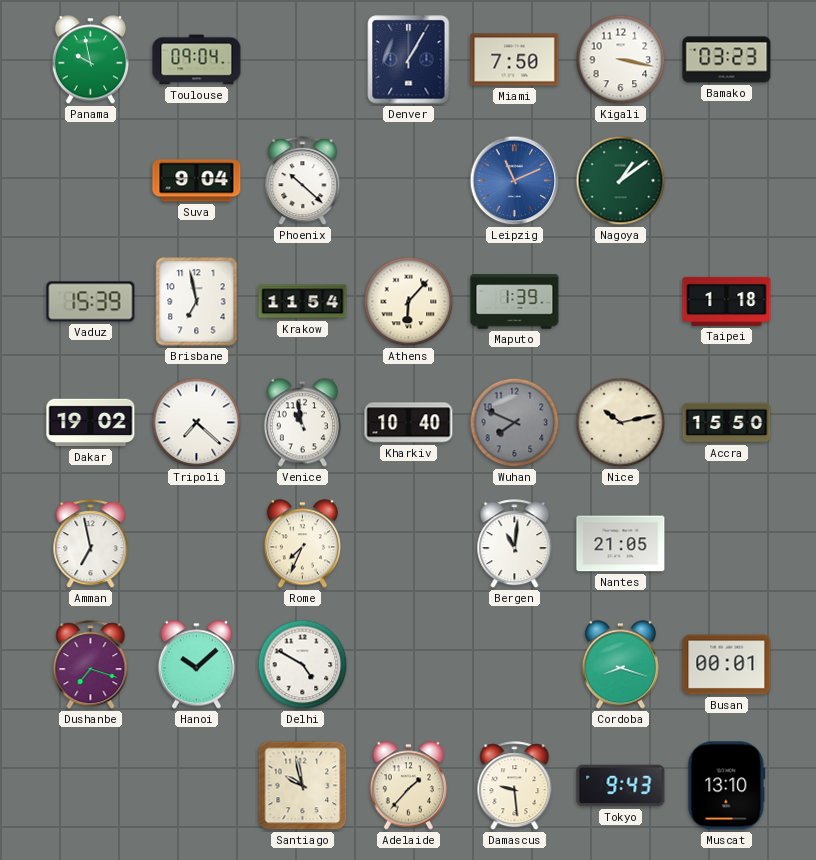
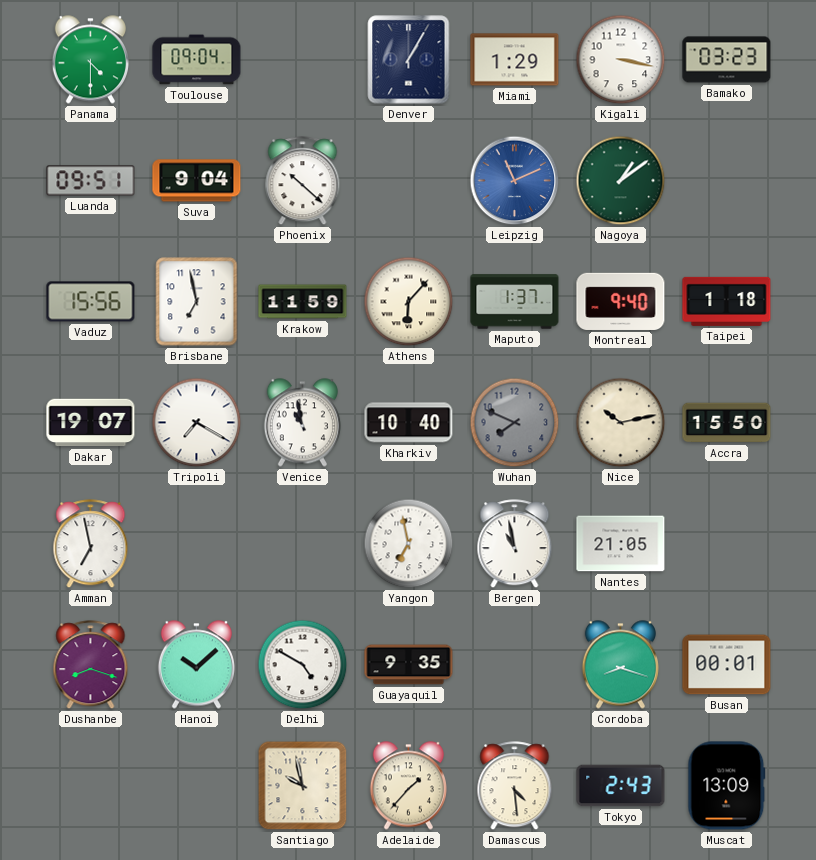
Panama: 9:58 -> 4:30
Miami: 7:50 -> 1:29
Luanda: none -> 09:51
Vaduz: 15:39 -> 15:56
Krakow: 11:54 -> 11:59
Maputo: 1:39 -> 1:37
Montreal: none -> 9:40
Dakar: 19:02 -> 19:07
Tripoli: 7:22 -> 7:20
Rome: 7:34 -> none
Yangon: none -> 6:58
Bergen: 11:01 -> 10:58
Dushanbe: 7:18 -> 8:18
Guayaquil: none -> 9:35
Damascus: 9:29 -> 4:29
Tokyo: 9:43 -> 2:43
Muscat: 13:10 -> 13:09
